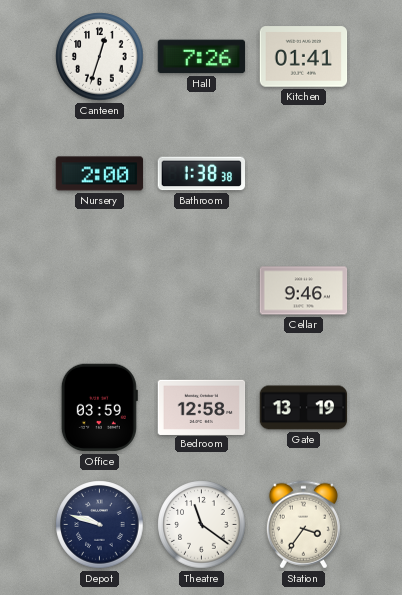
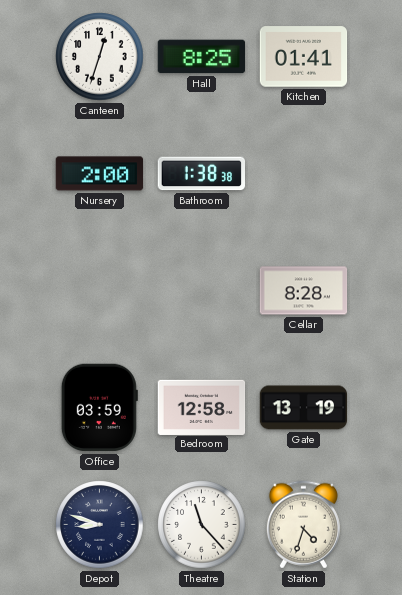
Hall: 7:26 -> 8:25
Cellar: 9:46 -> 8:28
Depot: 9:48 -> 8:48
Theatre: 11:21 -> 11:23
Station: 3:36 -> 4:33
